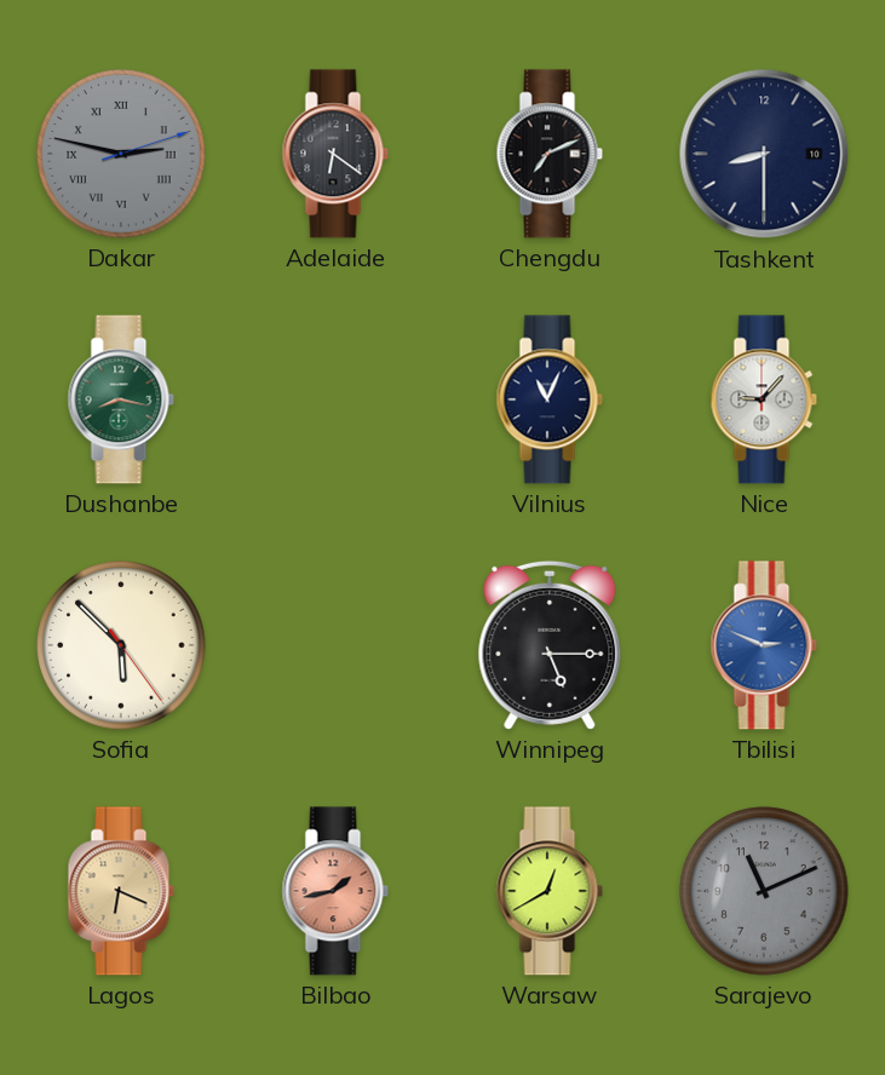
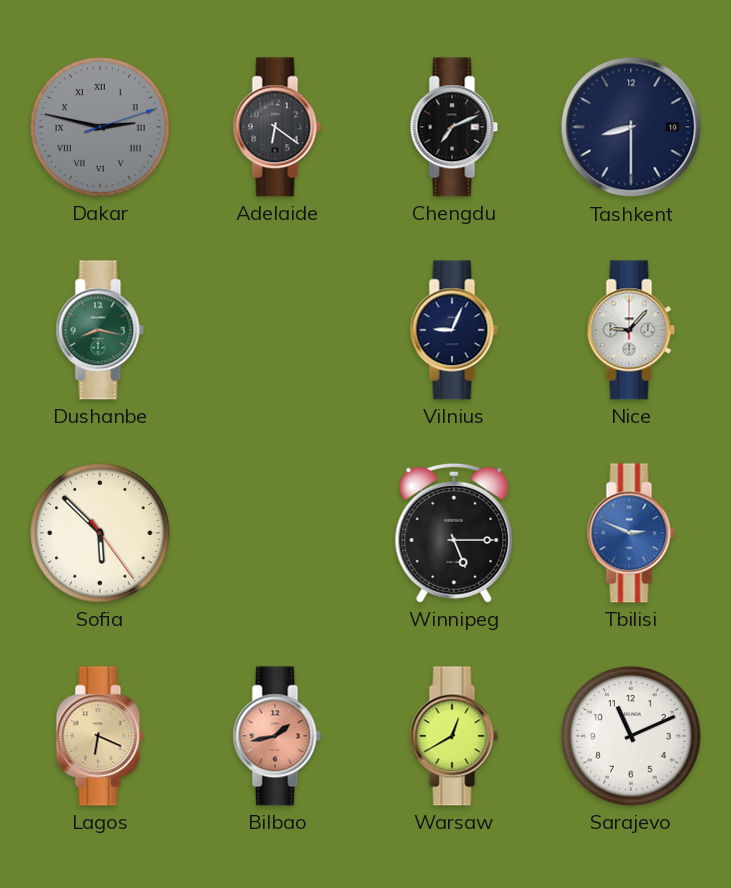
Vilnius: 11:04 -> 9:04
Sarajevo dial: grey -> white
